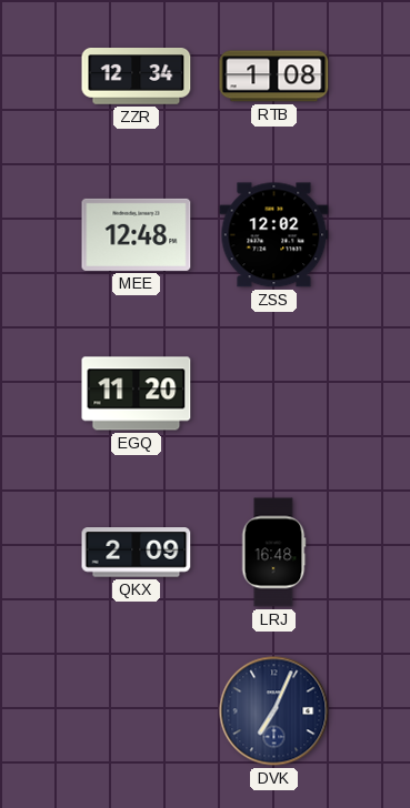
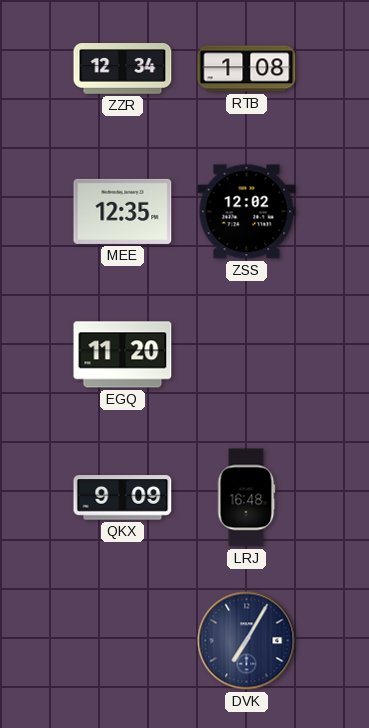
MEE: 12:48 -> 12:35
QKX: 2:09 -> 9:09
DVK: 7:04 -> 7:05
